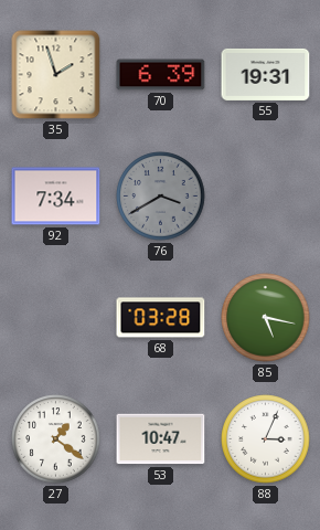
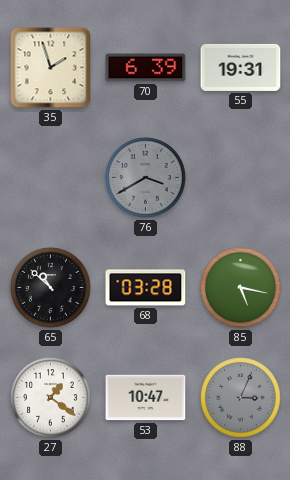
92: 7:34 -> none
65: none -> 10:52
88 dial: white -> grey
